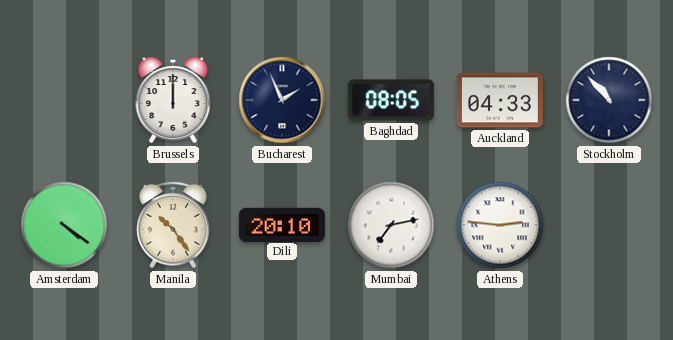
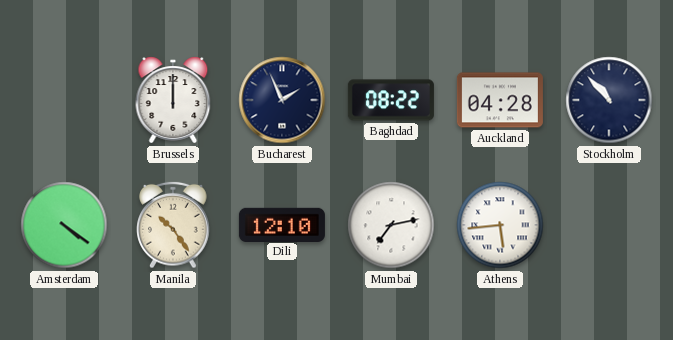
Baghdad: 08:05 -> 08:22
Auckland: 04:33 -> 04:28
Dili: 20:10 -> 12:10
Athens: 2:46 -> 5:44
